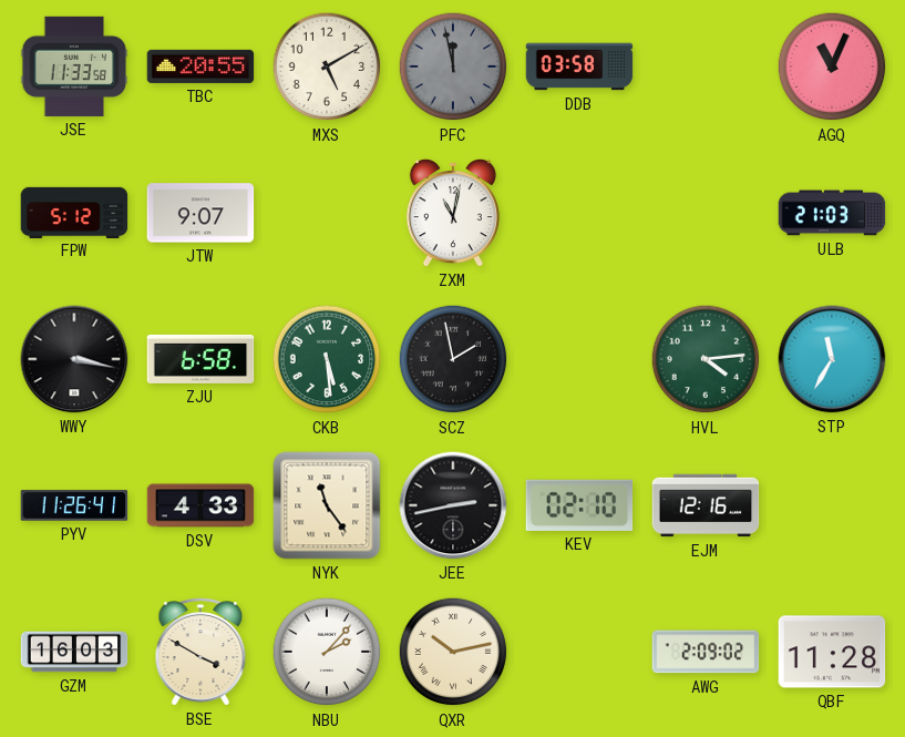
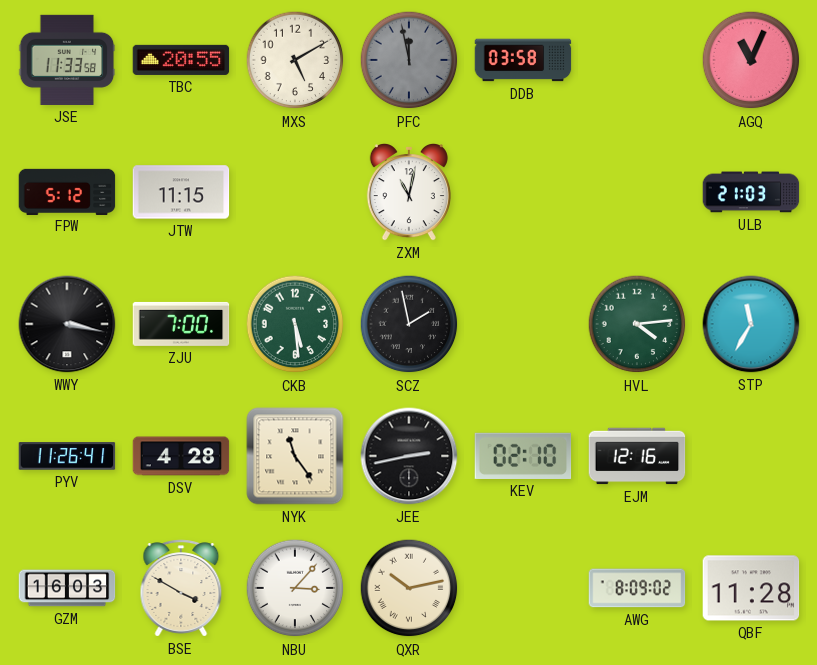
JTW: 9:07 -> 11:15
ZJU: 6:58 -> 7:00
DSV: 4:33 -> 4:28
NBU: 2:07 -> 3:07
AWG: 2:09 -> 8:09
